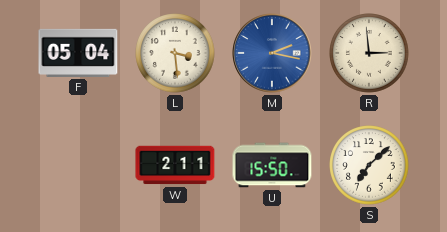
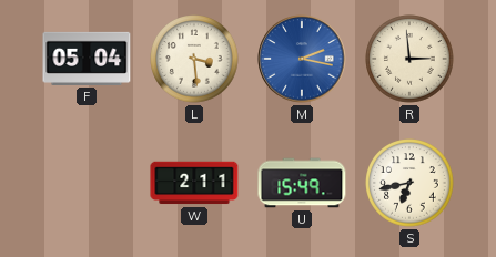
U: 15:50 -> 15:49
S: 7:08 -> 6:43
